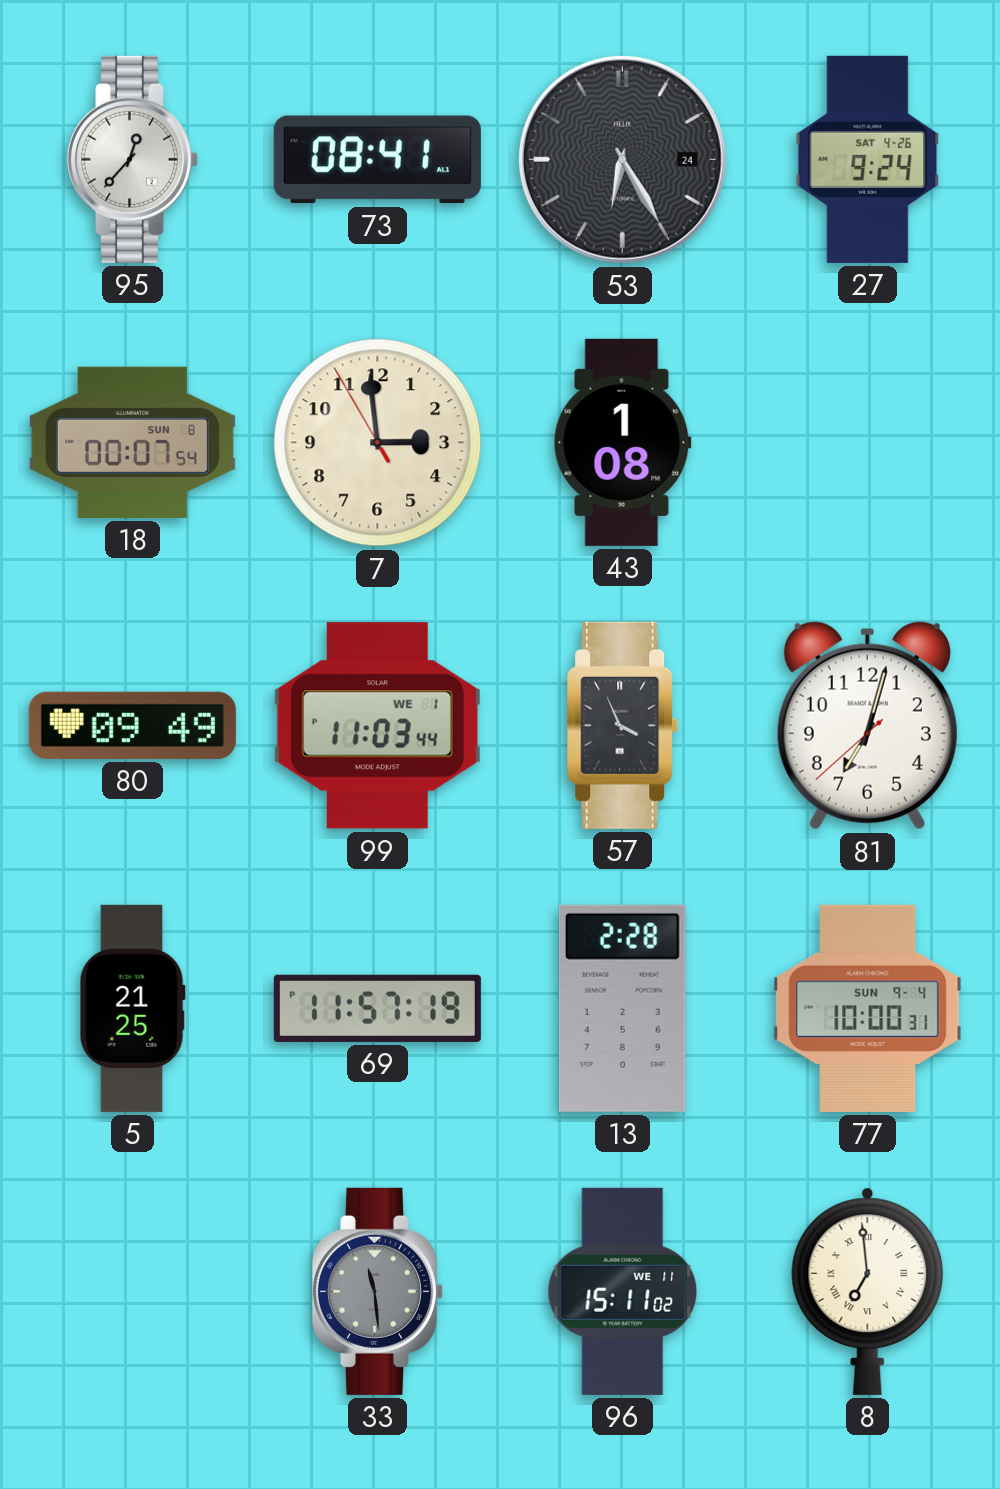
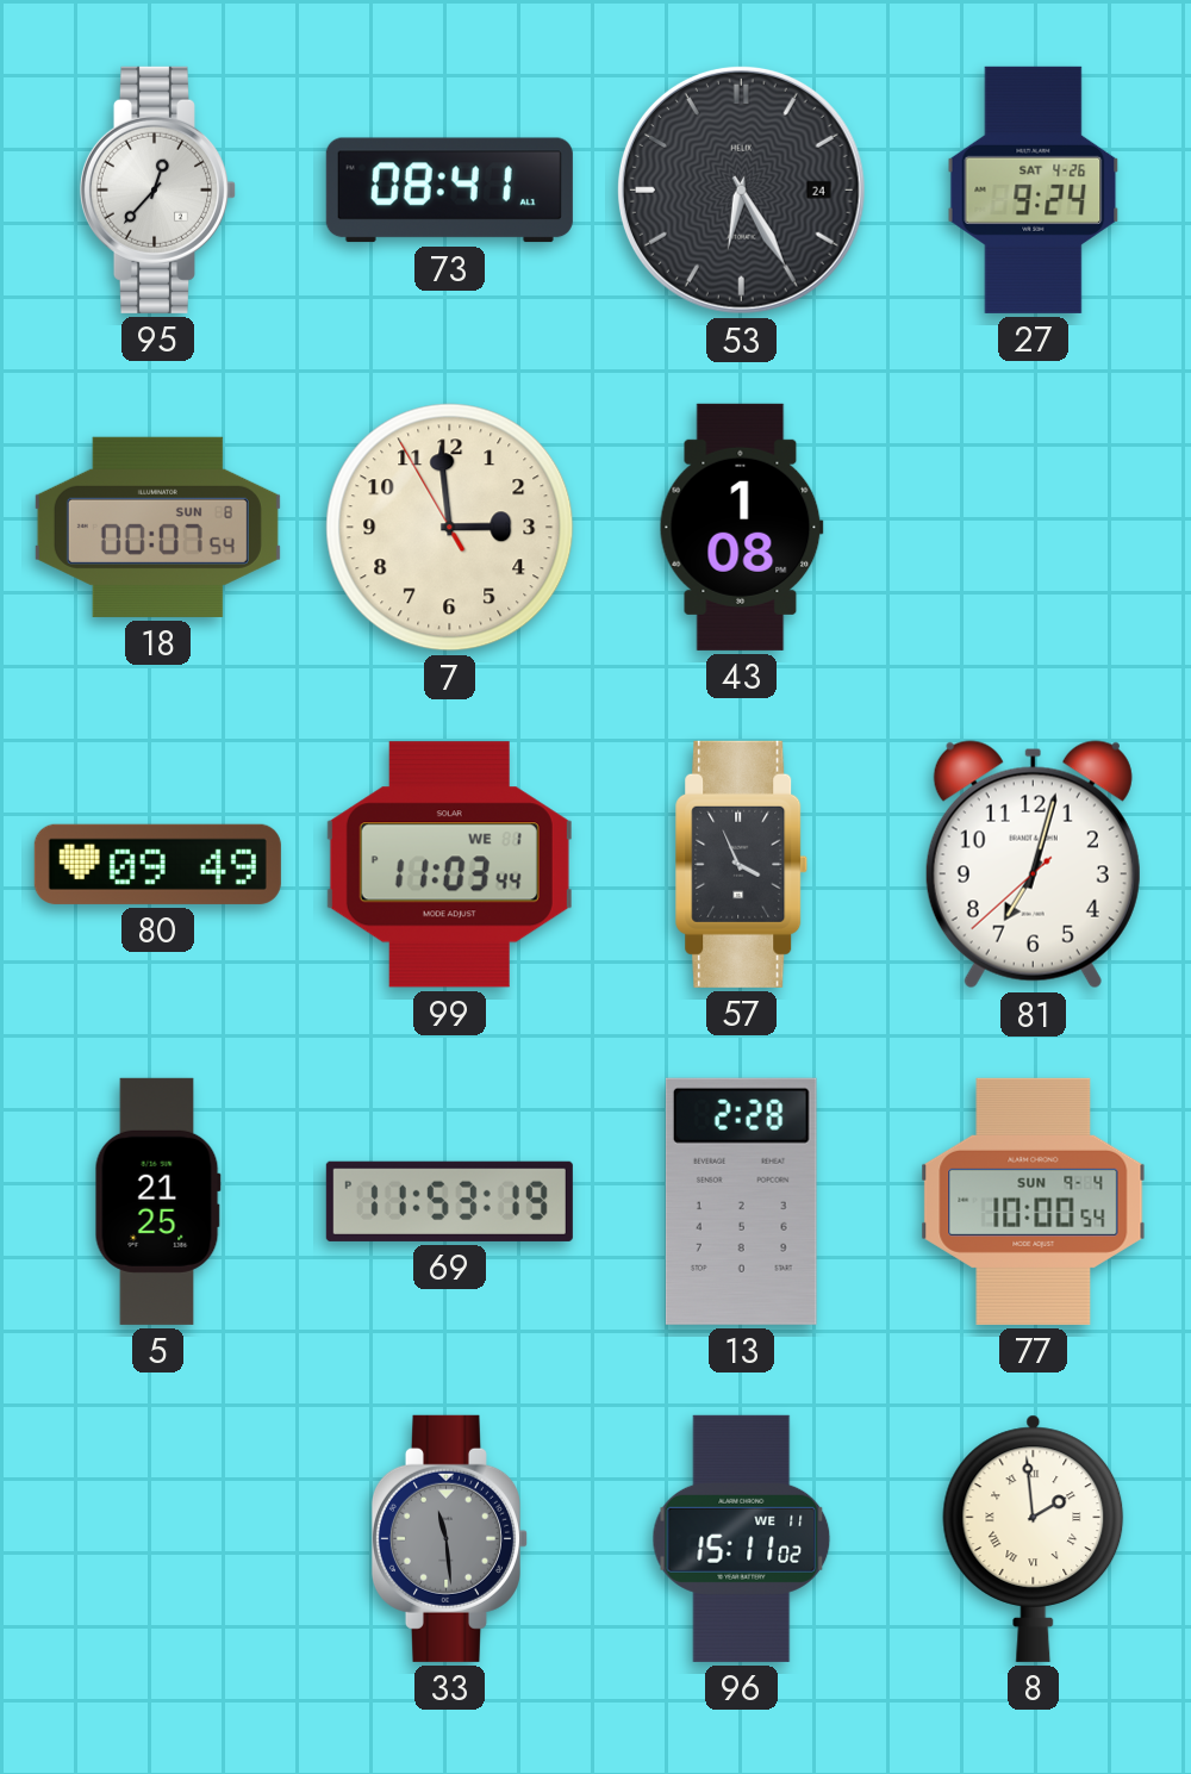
69: 11:57 -> 11:53
77: 10:00:31 -> 10:00:54
8: 6:59 -> 1:59
